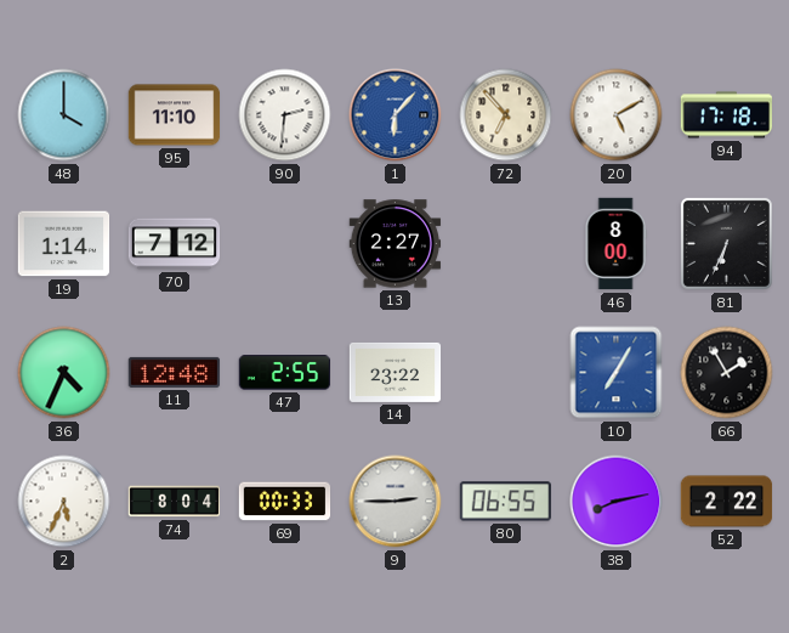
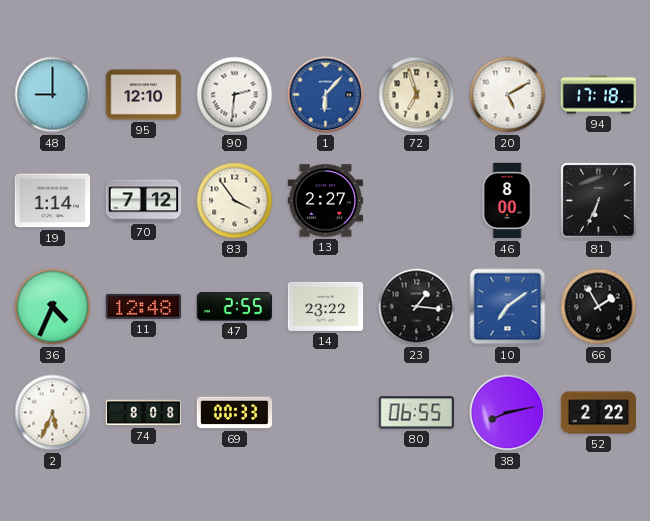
48: 4:00 -> 9:00
95: 11:10 -> 12:10
72: 6:53 -> 6:57
83: none -> 3:54
23: none -> 1:16
10: 7:05 -> 7:09
74: 8:04 -> 8:08
9: 2:45 -> none
